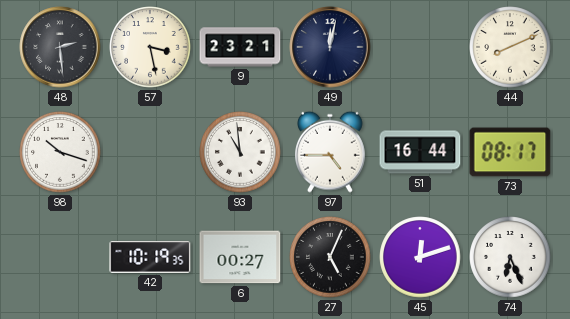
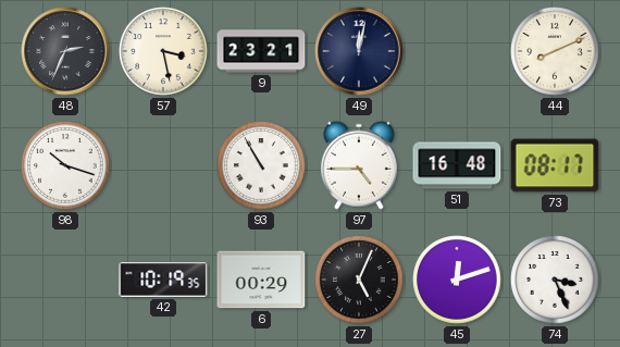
48: 2:29 -> 2:34
93: 10:59 -> 10:55
51: 16:44 -> 16:48
6: 00:27 -> 00:29
74: 6:26 -> 3:26
